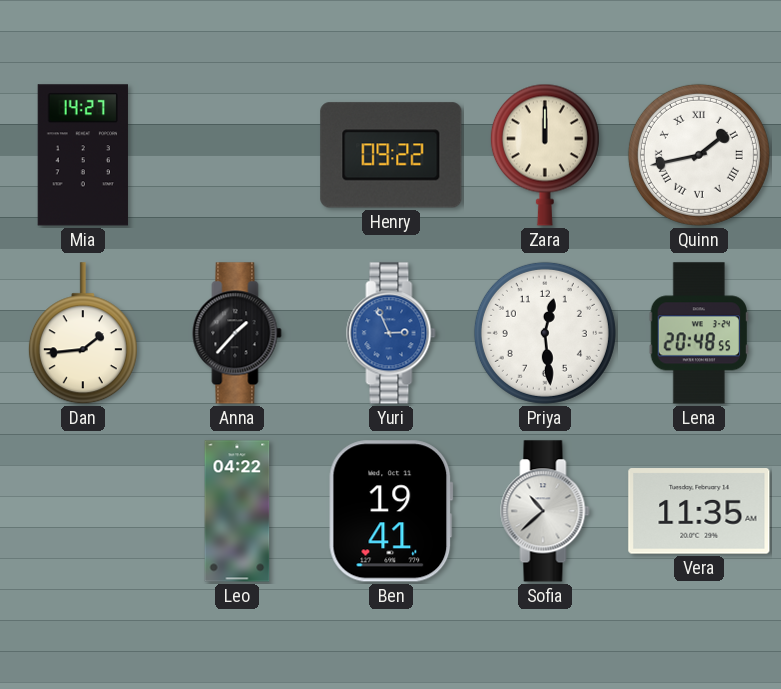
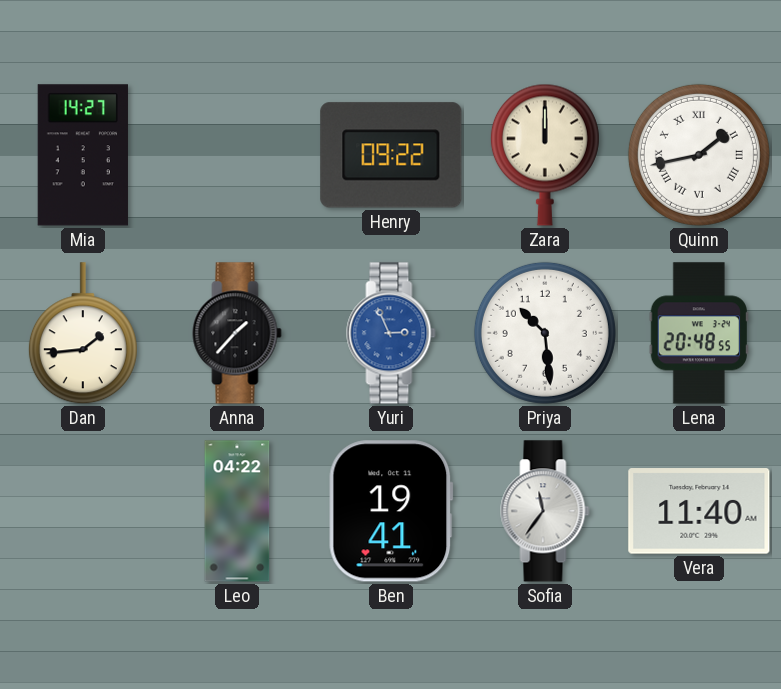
Priya: 12:29 -> 10:29
Sofia: 10:38 -> 11:36
Vera: 11:35 -> 11:40
